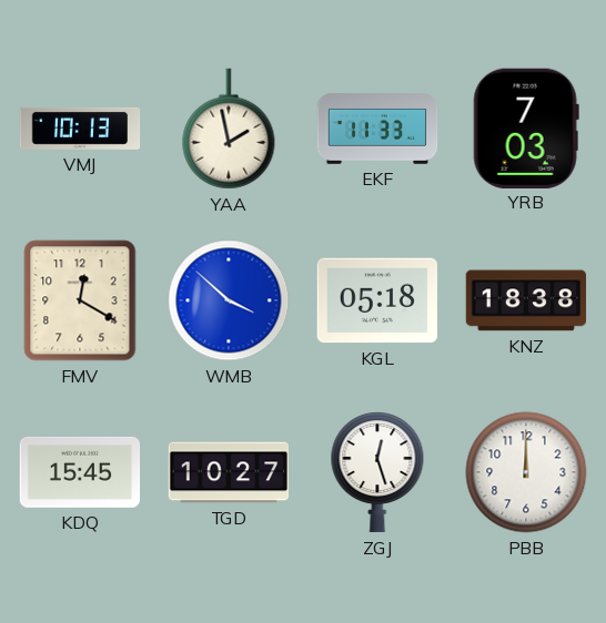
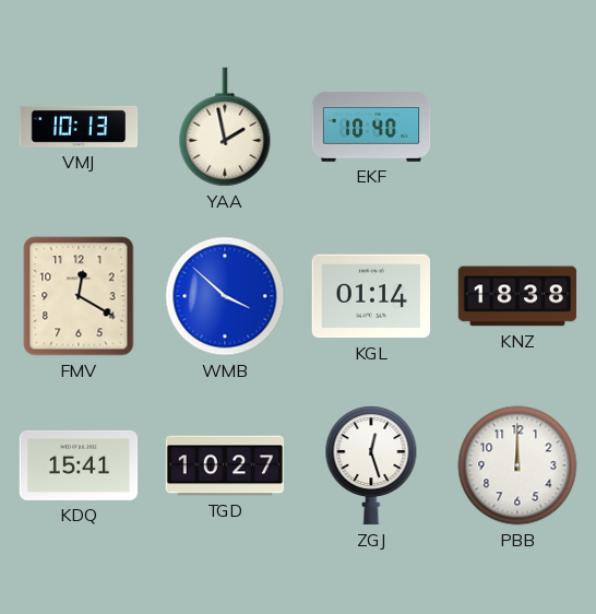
EKF: 11:33 -> 10:40
YRB: 7:03 -> none
KGL: 05:18 -> 01:14
KDQ: 15:45 -> 15:41
